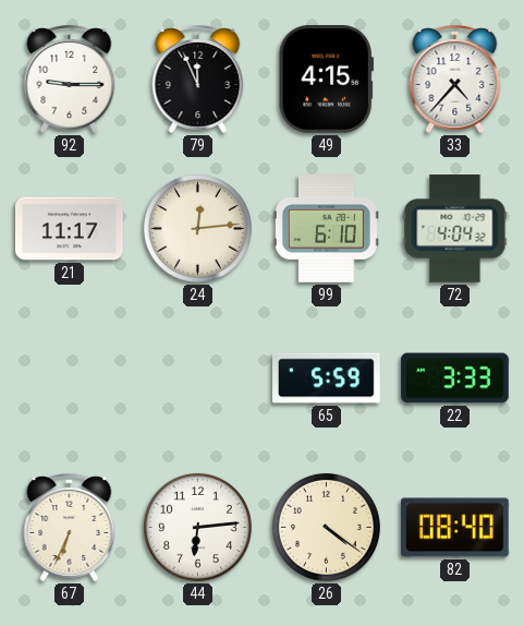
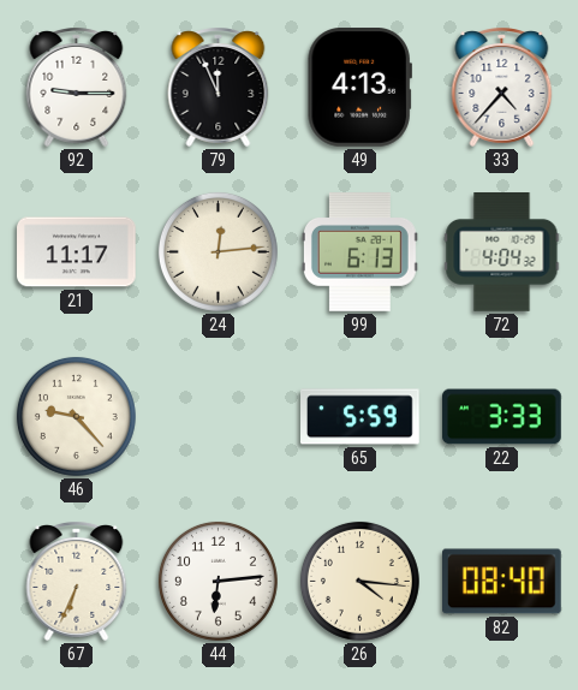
49: 4:15 -> 4:13
99: 6:10 -> 6:13
46: none -> 9:23
26: 4:21 -> 4:16
